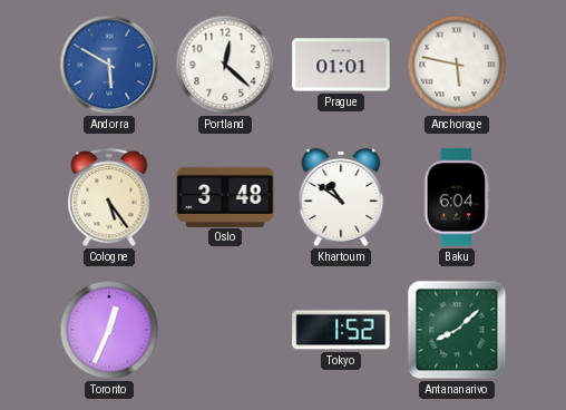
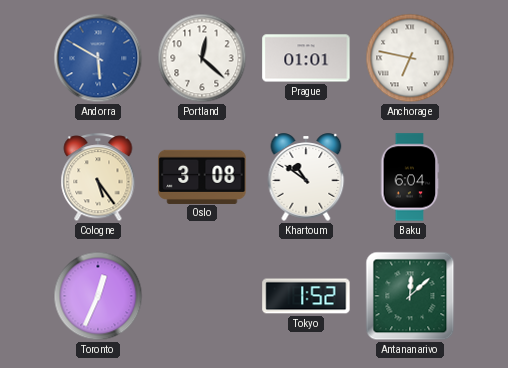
Anchorage: 5:47 -> 6:47
Oslo: 3:48 -> 3:08
Antananarivo: 8:08 -> 12:08
